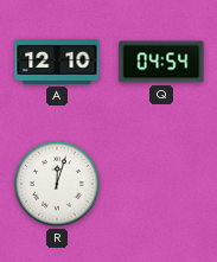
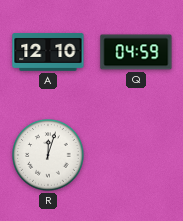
Q: 04:54 -> 04:59
